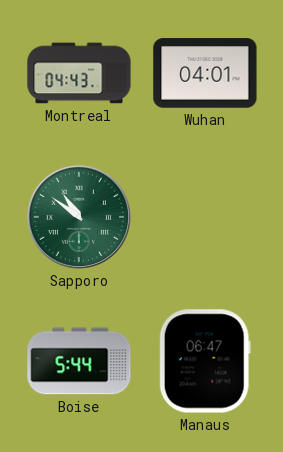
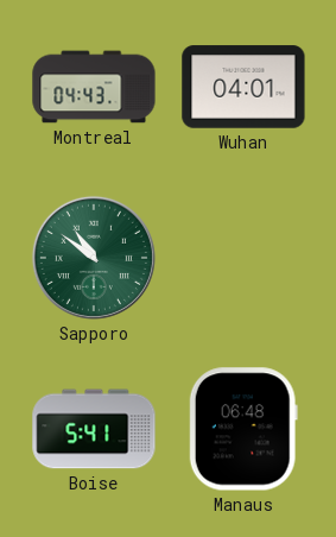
Boise: 5:44 -> 5:41
Manaus: 06:47 -> 06:48
